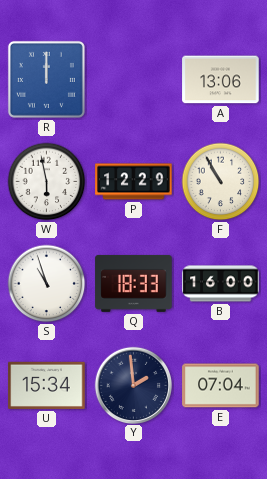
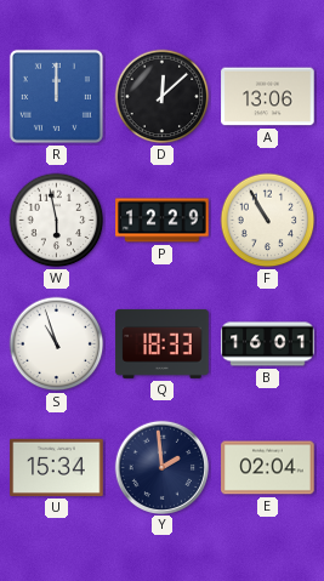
D: none -> 12:08
B: 16:00 -> 16:01
E: 07:04 -> 02:04
